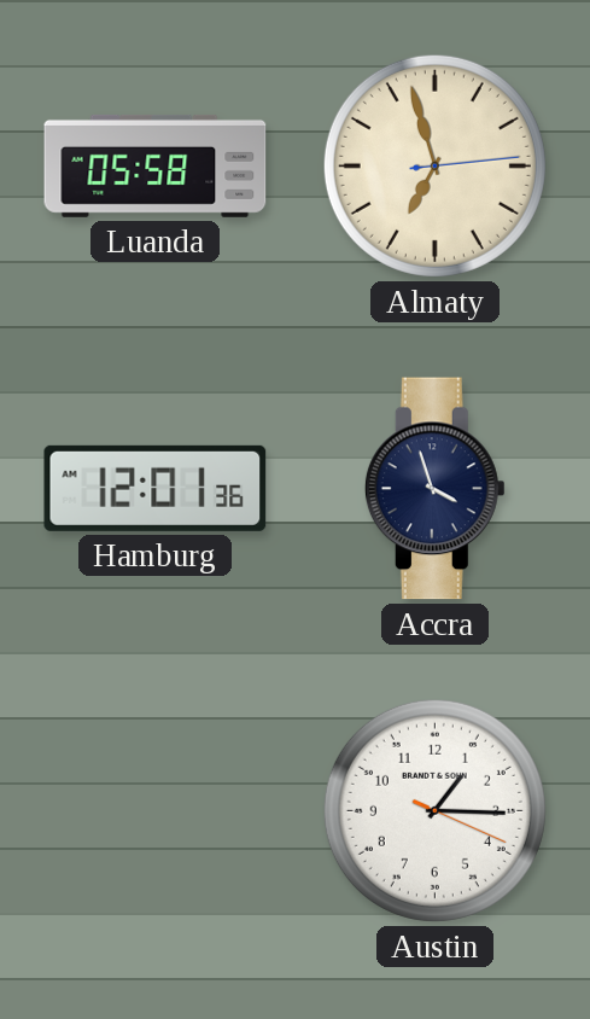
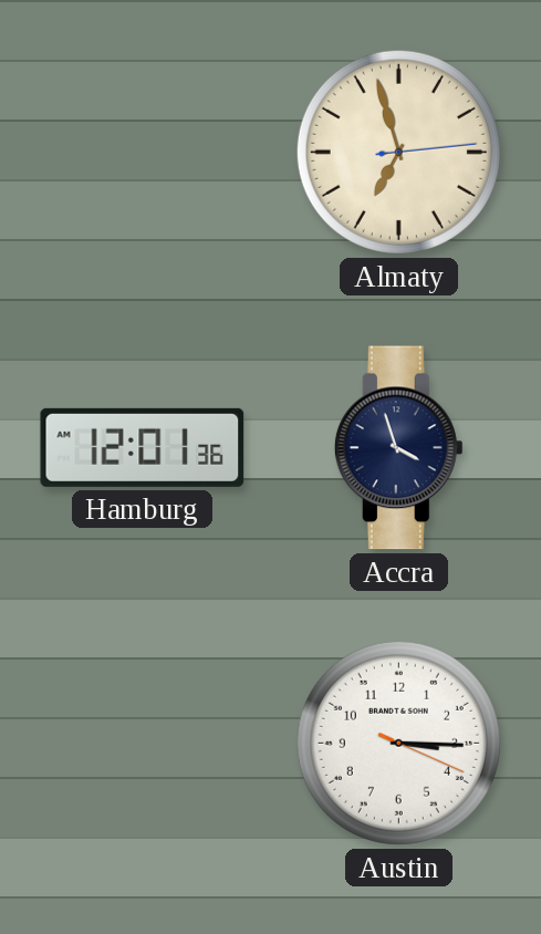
Luanda: 05:58 -> none
Austin: 1:15 -> 3:15
